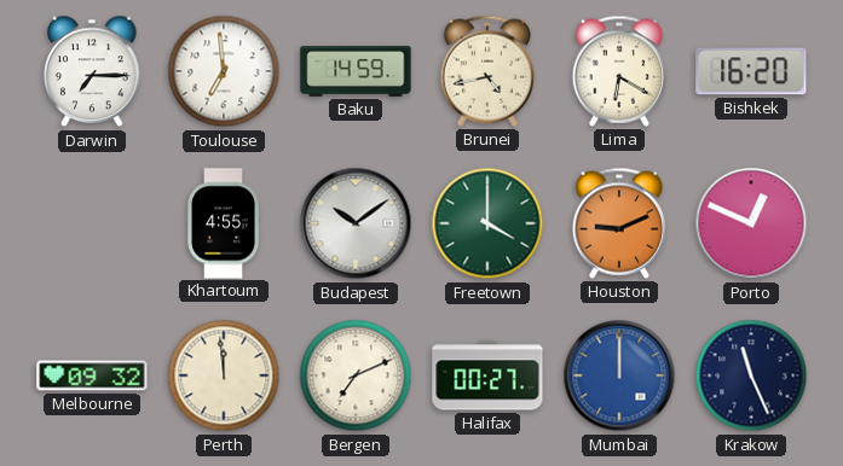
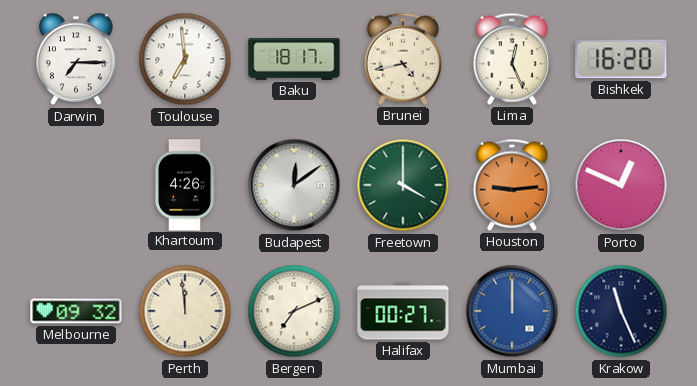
Baku: 14:59 -> 18:17
Lima: 6:20 -> 12:26
Khartoum: 4:55 -> 4:26
Budapest: 10:09 -> 12:09
Houston: 9:11 -> 9:14
